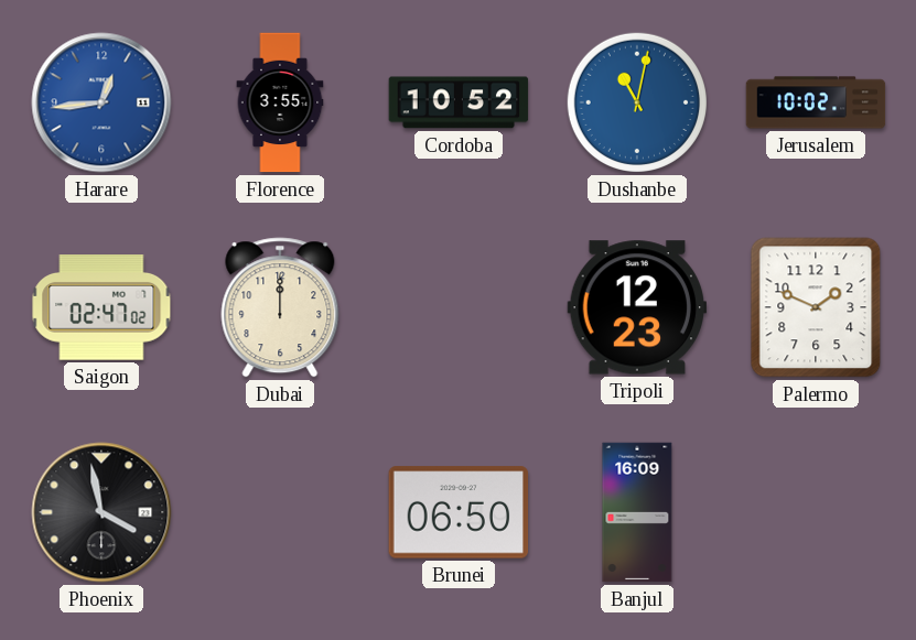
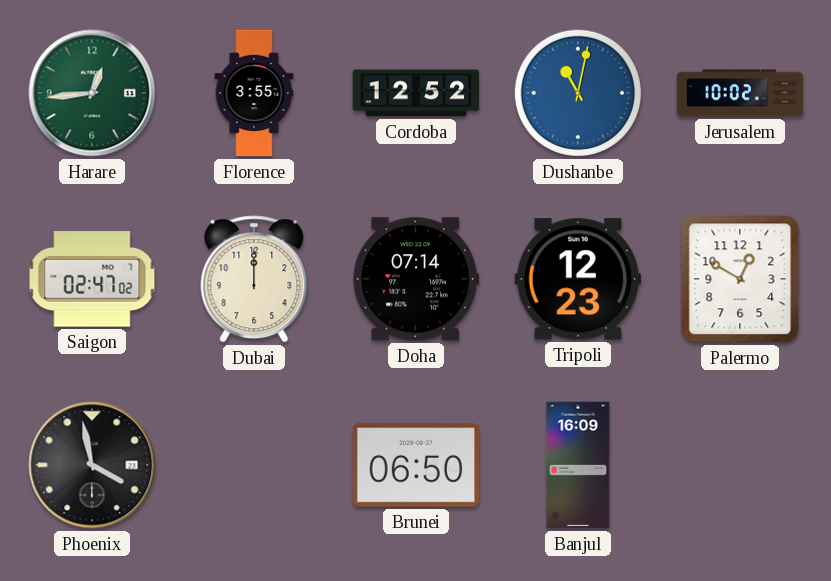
Harare dial: blue -> green
Cordoba: 10:52 -> 12:52
Doha: none -> 07:14
Palermo: 1:49 -> 12:50
